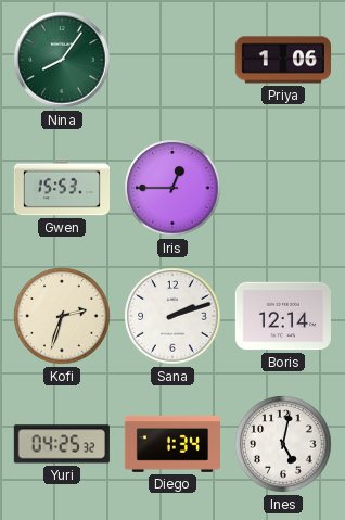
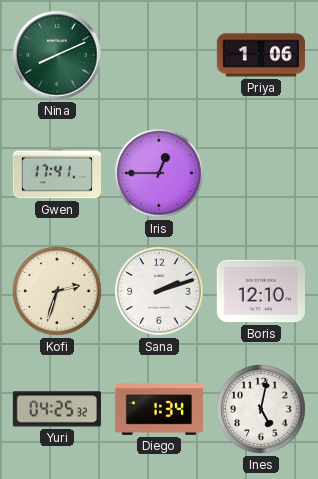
Nina: 8:06 -> 8:11
Gwen: 15:53 -> 17:41
Boris: 12:14 -> 12:10
